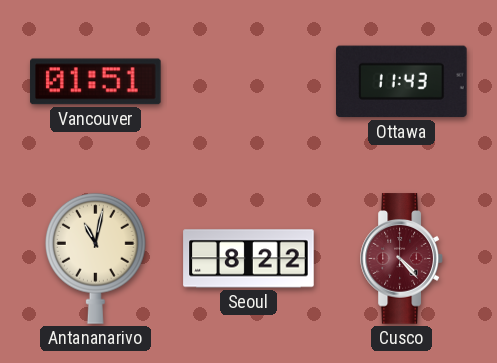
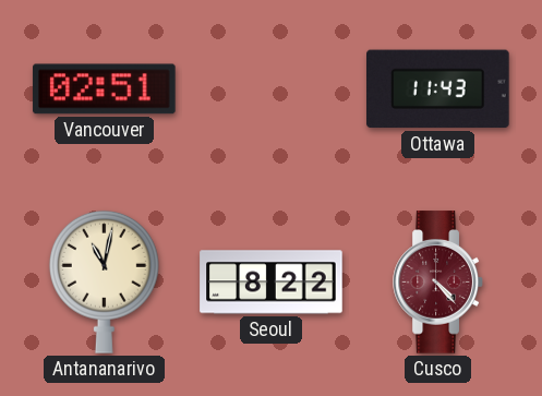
Vancouver: 01:51 -> 02:51
